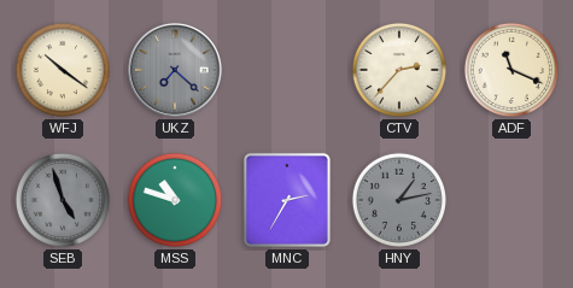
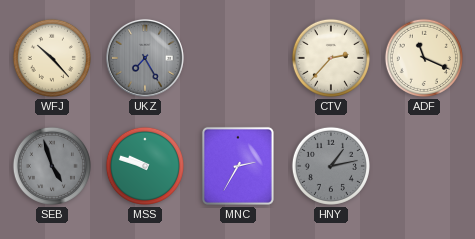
WFJ: 10:21 -> 10:23
UKZ: 7:22 -> 7:25
MSS: 10:48 -> 9:48
